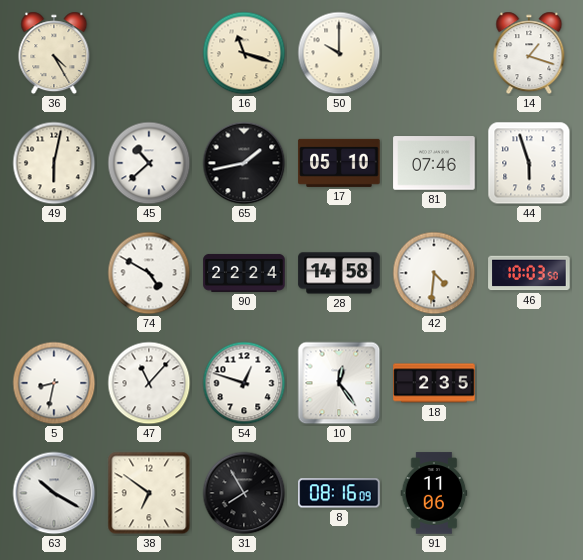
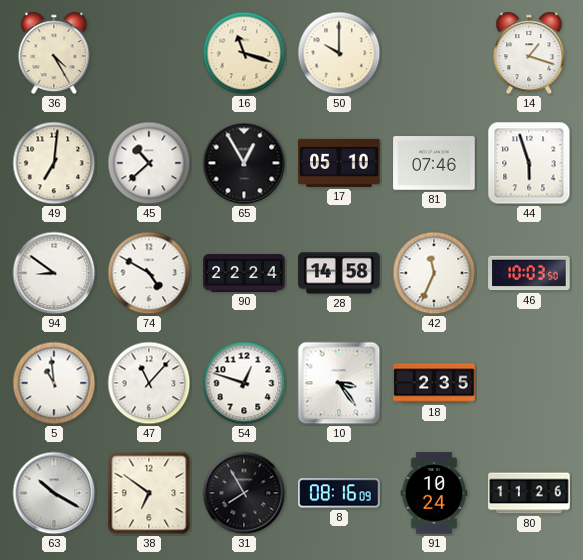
49: 6:02 -> 7:01
65: 1:43 -> 12:55
94: none -> 8:51
42: 4:31 -> 11:34
5: 8:32 -> 10:59
10: 12:24 -> 3:24
91: 11:06 -> 10:24
80: none -> 11:26
